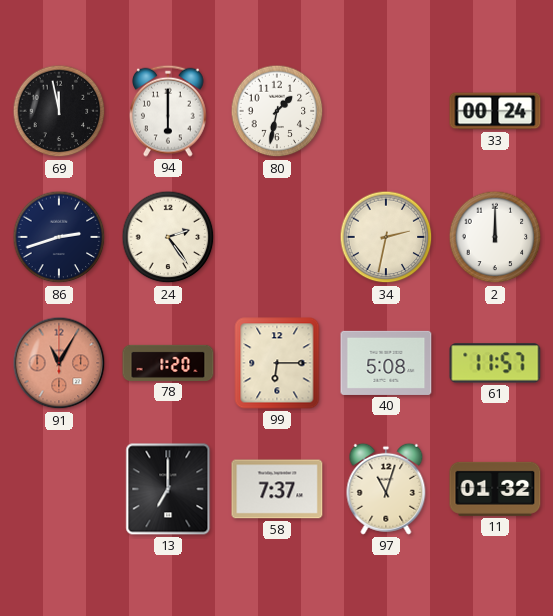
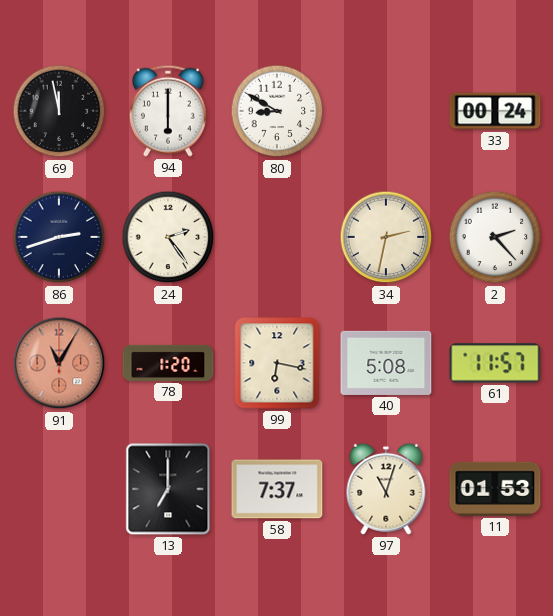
80: 1:32 -> 8:50
2: 12:00 -> 2:23
99: 6:15 -> 6:17
11: 01:32 -> 01:53
